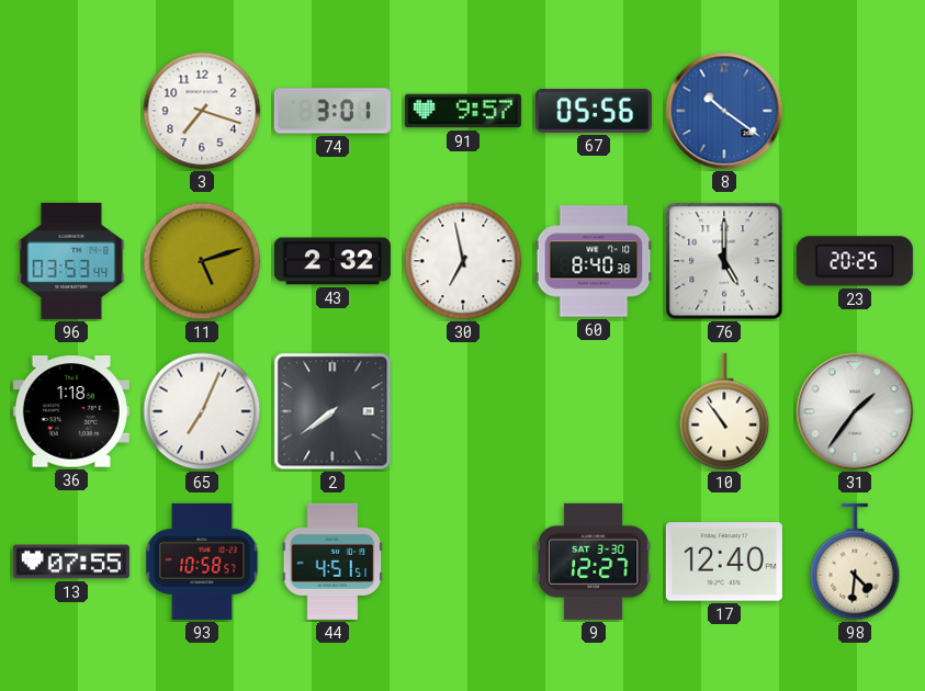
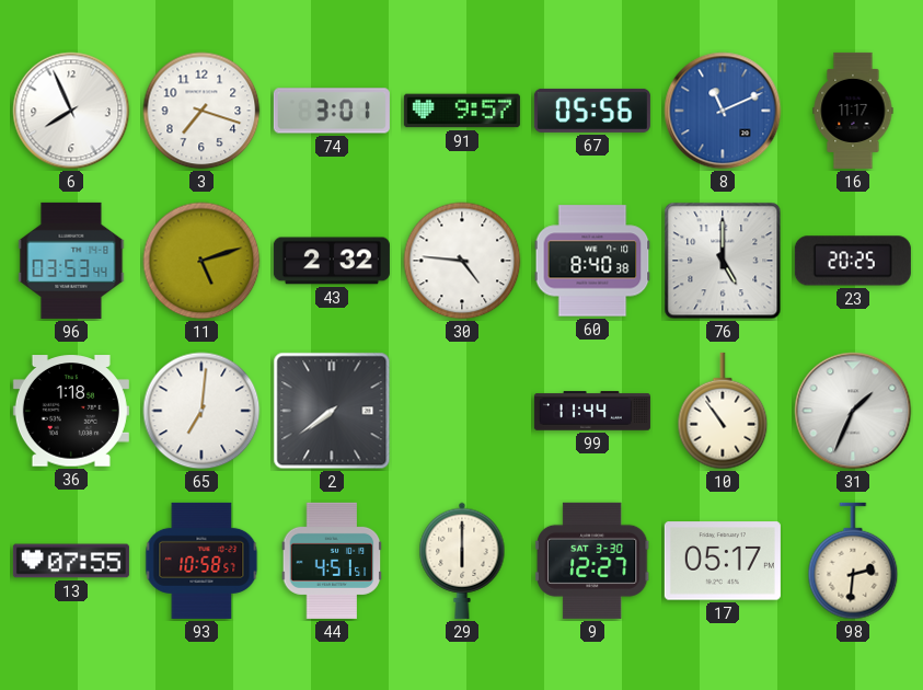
6: none -> 7:56
8: 10:21 -> 11:11
16: none -> 11:17
30: 6:58 -> 4:46
65: 7:04 -> 7:01
99: none -> 11:44
31: 1:36 -> 1:34
29: none -> 6:00
17: 12:40 -> 05:17
98: 4:31 -> 2:31
